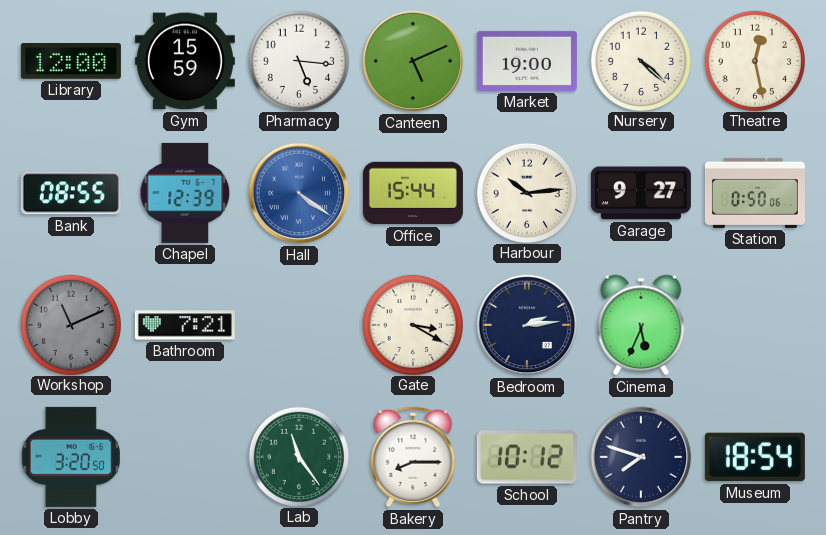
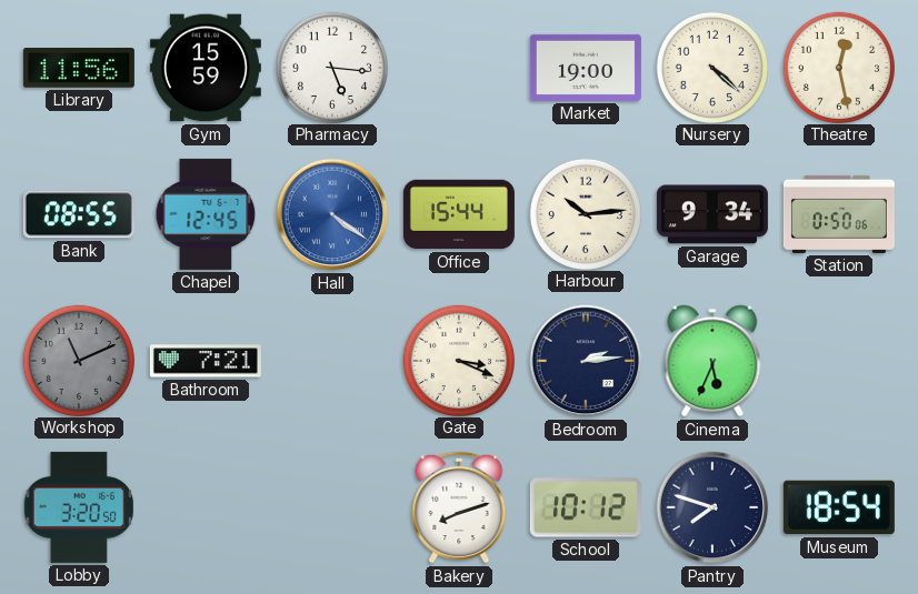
Library: 12:00 -> 11:56
Canteen: 5:11 -> none
Chapel: 12:39 -> 12:45
Garage: 9:27 -> 9:34
Gate: 3:20 -> 3:19
Lab: 11:24 -> none
Bakery: 8:15 -> 8:12
